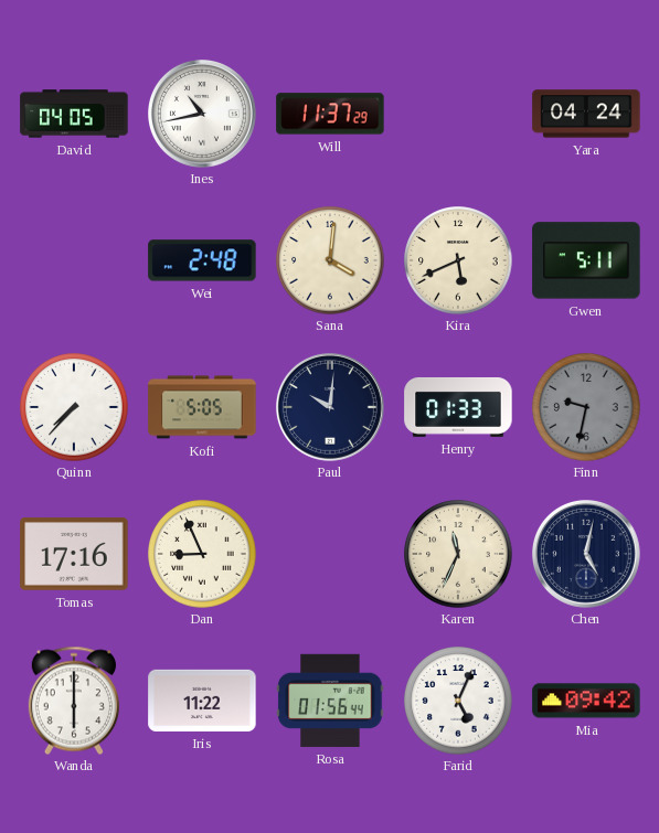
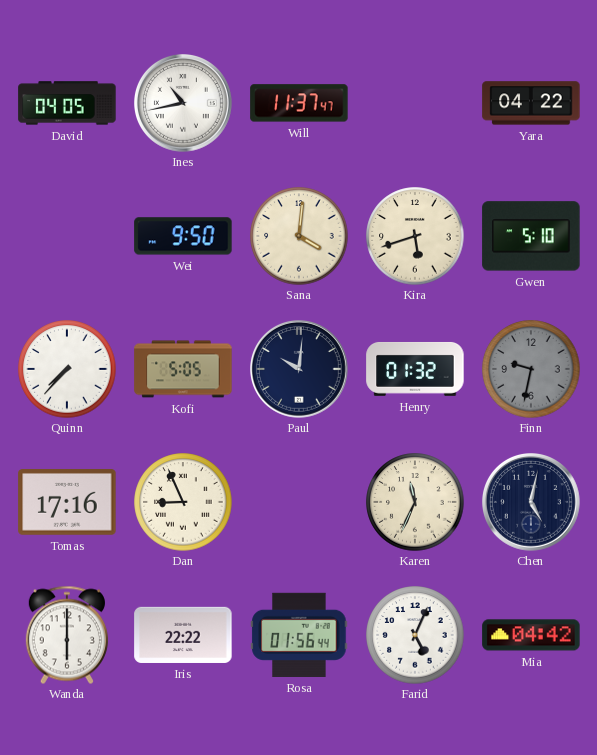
Will: 11:37:29 -> 11:37:47
Yara: 04:24 -> 04:22
Wei: 2:48 -> 9:50
Kira: 5:41 -> 5:42
Gwen: 5:11 -> 5:10
Henry: 01:33 -> 01:32
Iris: 11:22 -> 22:22
Mia: 09:42 -> 04:42
